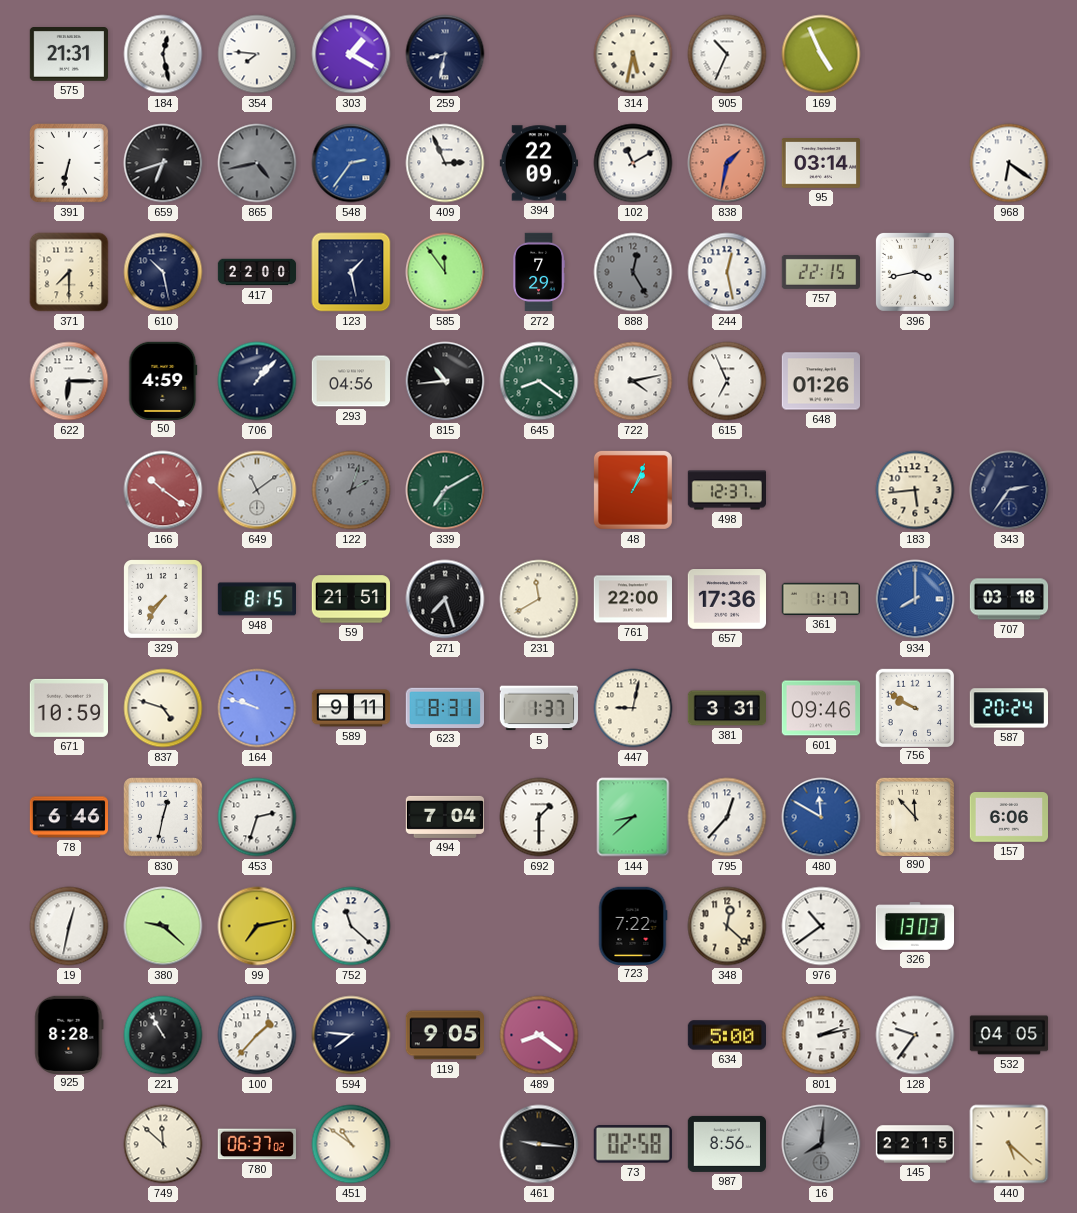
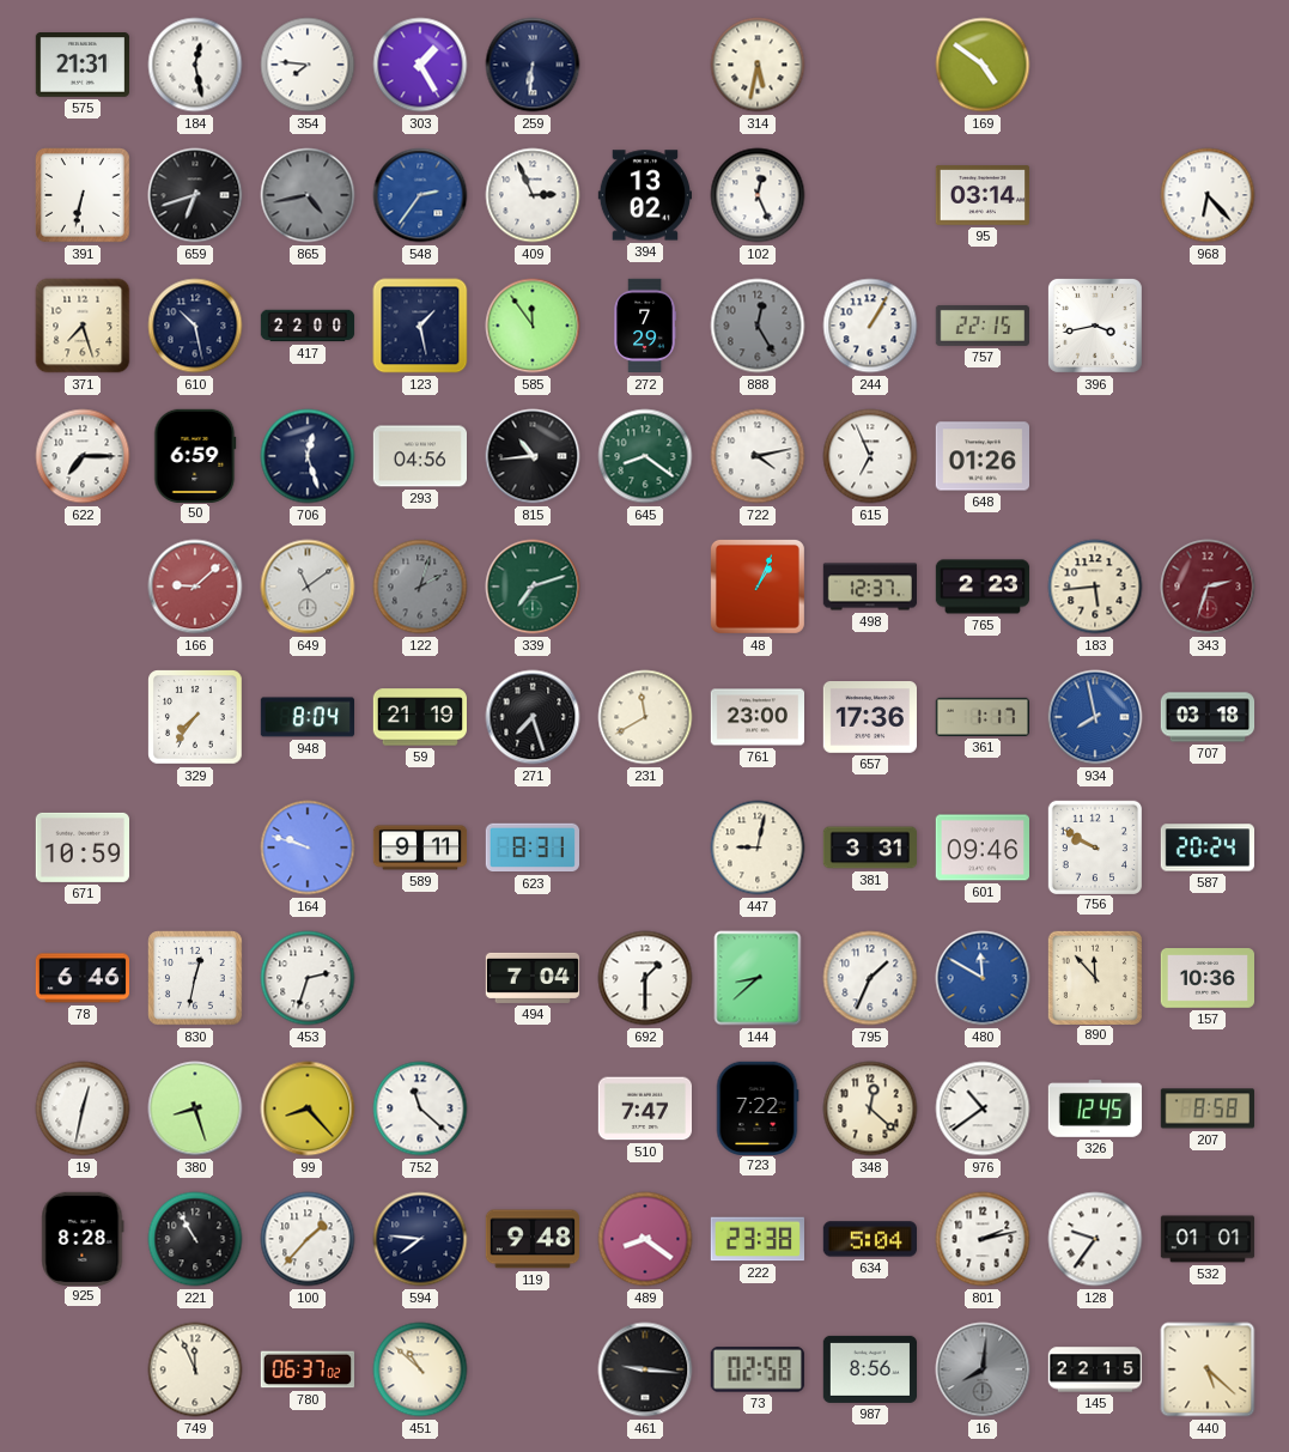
303: 1:20 -> 1:25
259: 8:32 -> 6:31
905: 10:34 -> none
169: 4:56 -> 4:51
394: 22:09 -> 13:02
102: 11:10 -> 12:26
838: 1:32 -> none
968: 6:21 -> 6:23
371: 7:30 -> 7:27
244: 12:28 -> 1:05
622: 6:15 -> 7:15
50: 4:59 -> 6:59
706: 1:07 -> 12:27
166: 10:21 -> 9:08
339: 7:10 -> 7:12
765: none -> 2:23
343: 2:36 -> 2:33
343 dial: navy -> burgundy
948: 8:15 -> 8:04
59: 21:51 -> 21:19
761: 22:00 -> 23:00
934: 8:00 -> 7:58
837: 4:48 -> none
5: 1:37 -> none
795: 12:37 -> 1:34
157: 6:06 -> 10:36
380: 9:22 -> 8:27
99: 7:13 -> 8:23
510: none -> 7:47
326: 13:03 -> 12:45
207: none -> 8:58
119: 9:05 -> 9:48
222: none -> 23:38
634: 5:00 -> 5:04
532: 04:05 -> 01:01
749: 11:52 -> 11:56
451: 10:51 -> 10:52
